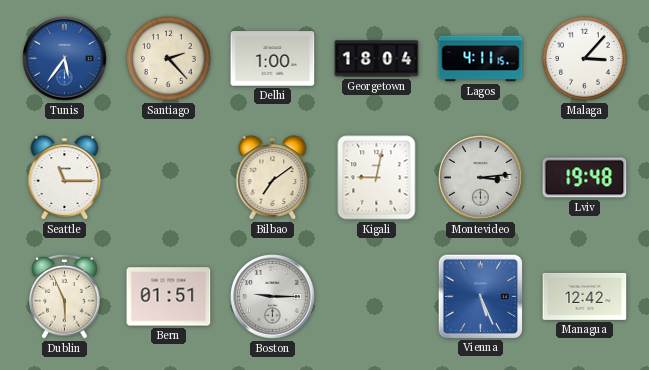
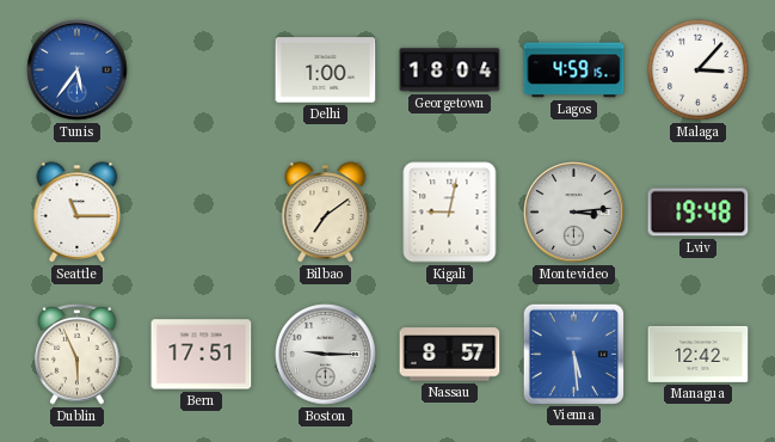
Santiago: 2:23 -> none
Lagos: 4:11 -> 4:59
Bern: 01:51 -> 17:51
Nassau: none -> 8:57
Vienna: 5:26 -> 5:29
